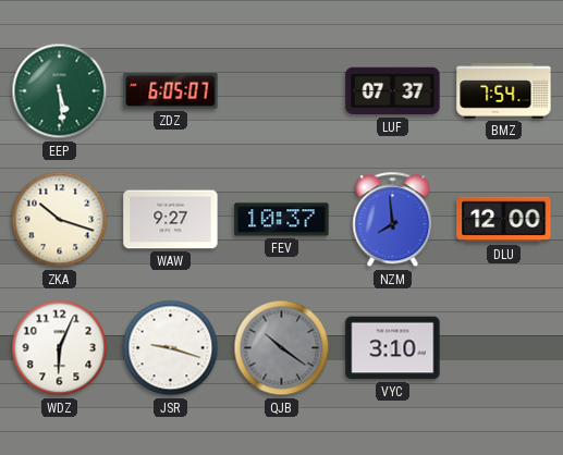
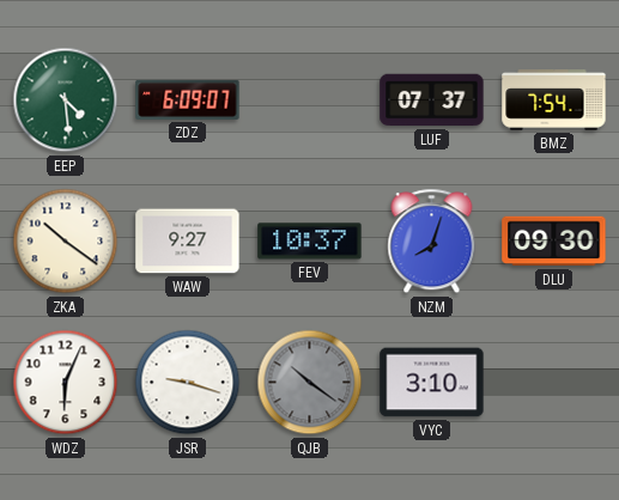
EEP: 5:29 -> 4:29
ZDZ: 6:05 -> 6:09
ZKA: 10:18 -> 10:21
NZM: 7:59 -> 8:03
DLU: 12:00 -> 09:30
